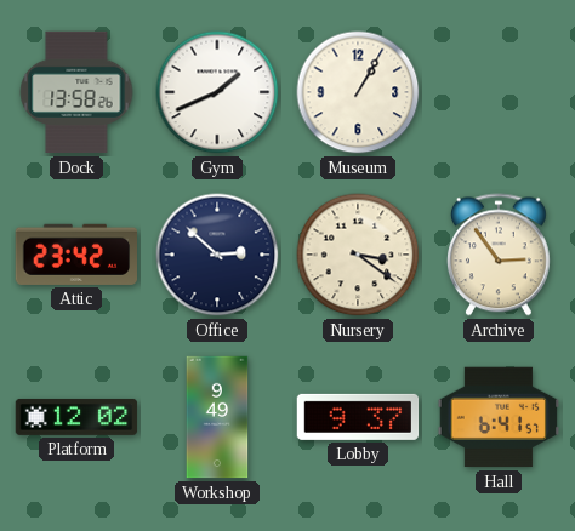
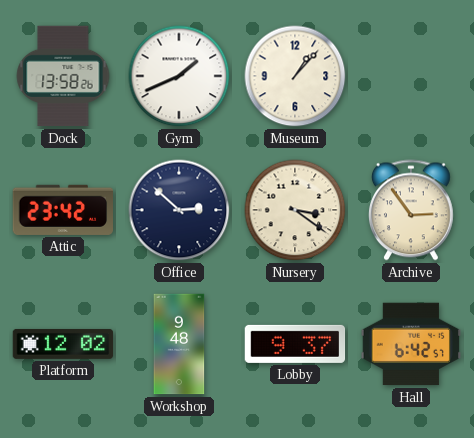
Museum: 1:05 -> 1:07
Workshop: 9:49 -> 9:48
Hall: 6:41 -> 6:42
